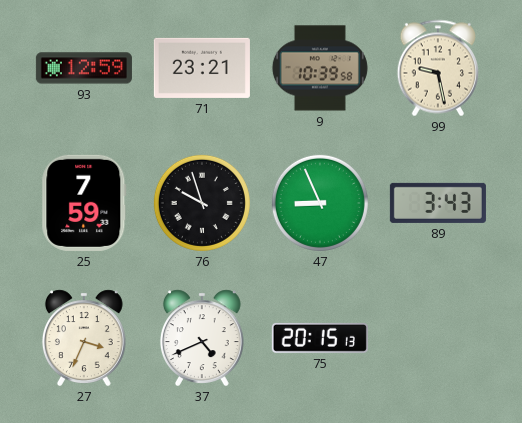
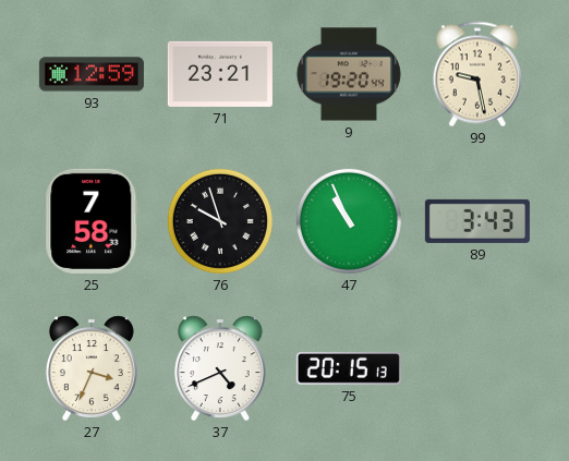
9: 10:39 -> 19:20
25: 7:59 -> 7:58
47: 8:56 -> 10:56
